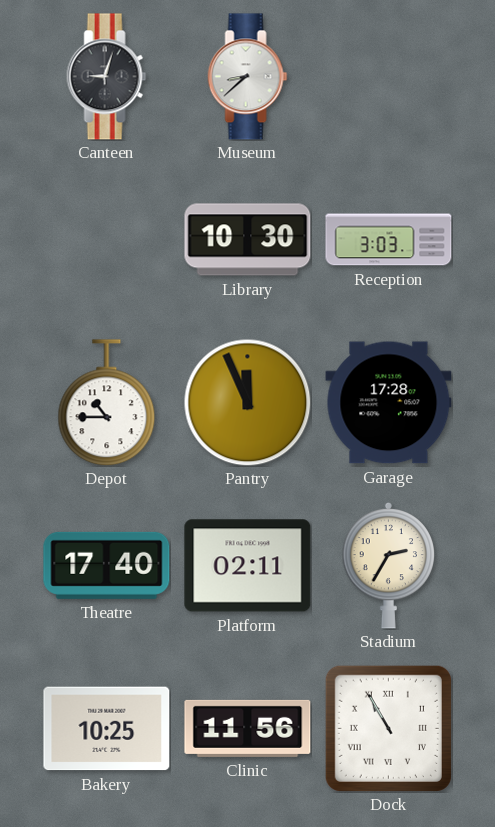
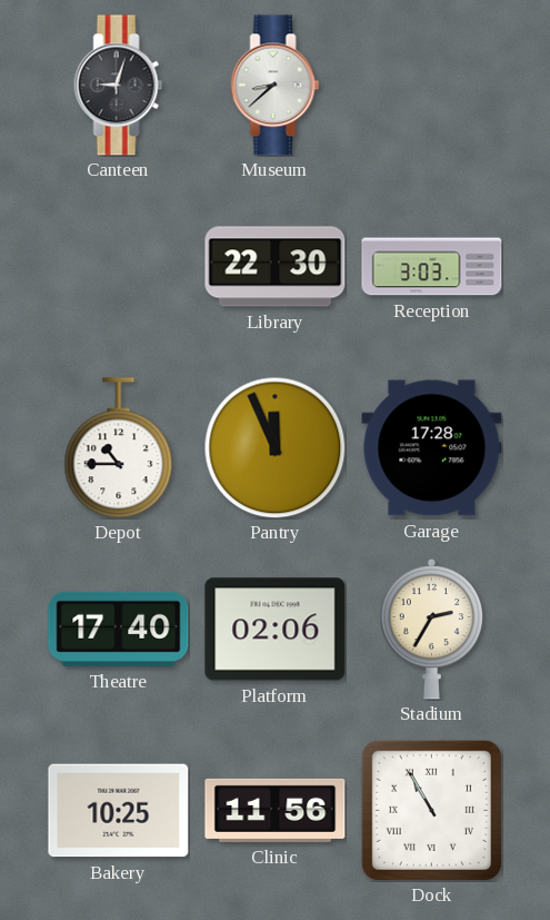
Library: 10:30 -> 22:30
Platform: 02:11 -> 02:06
